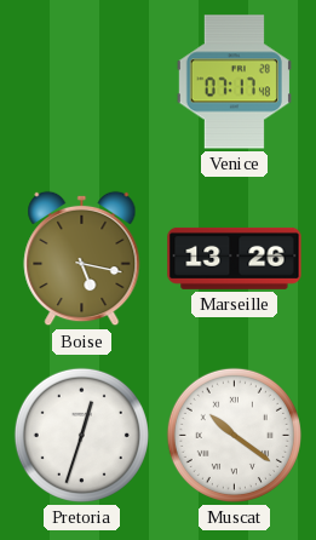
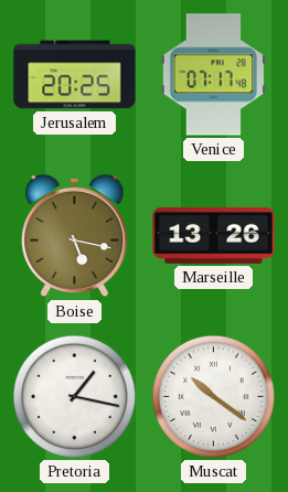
Jerusalem: none -> 20:25
Pretoria: 12:33 -> 1:17
